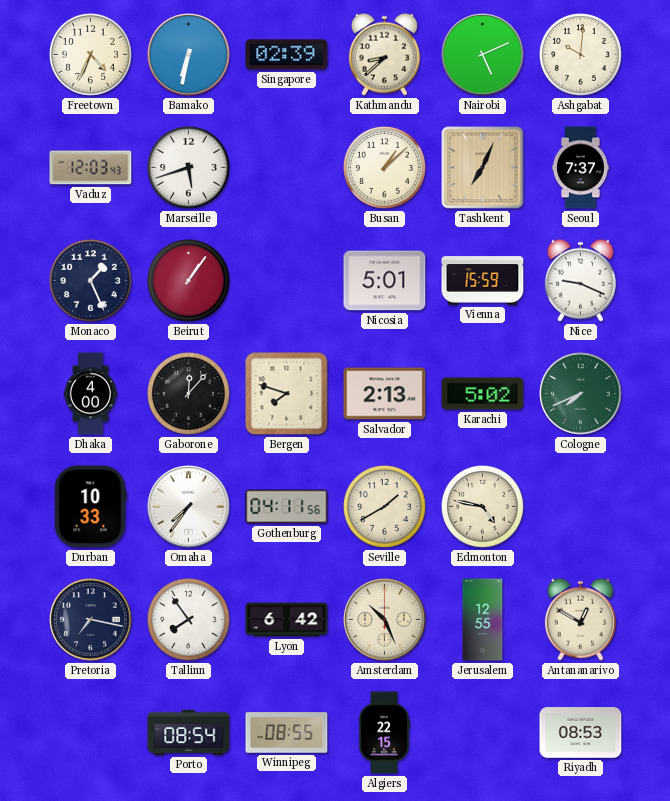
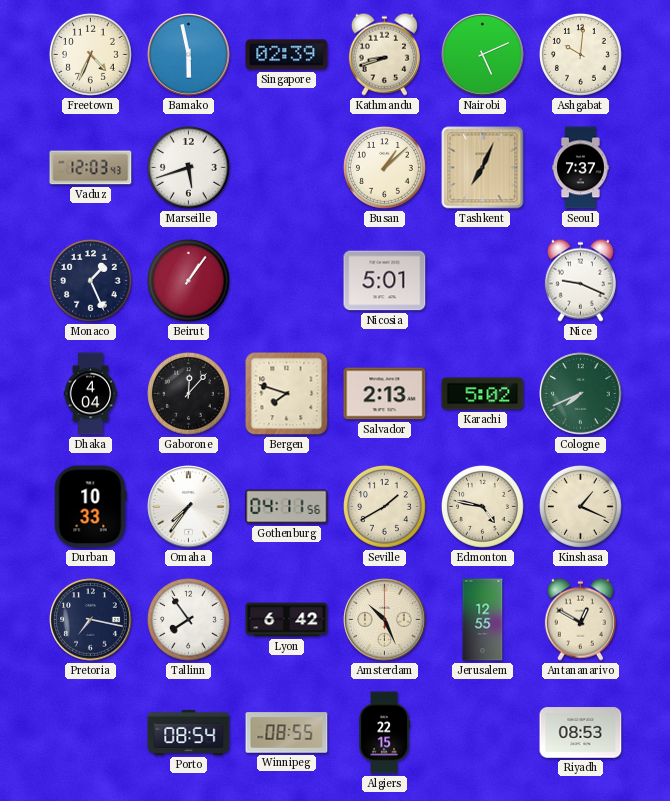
Bamako: 6:32 -> 5:58
Kathmandu: 8:38 -> 8:42
Vienna: 15:59 -> none
Dhaka: 4:00 -> 4:04
Kinshasa: none -> 1:19
